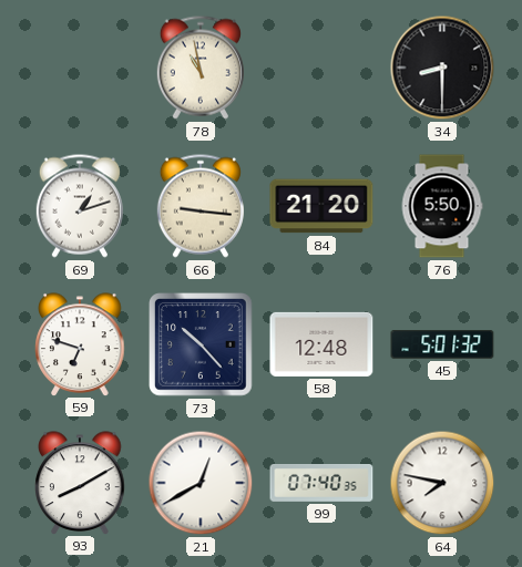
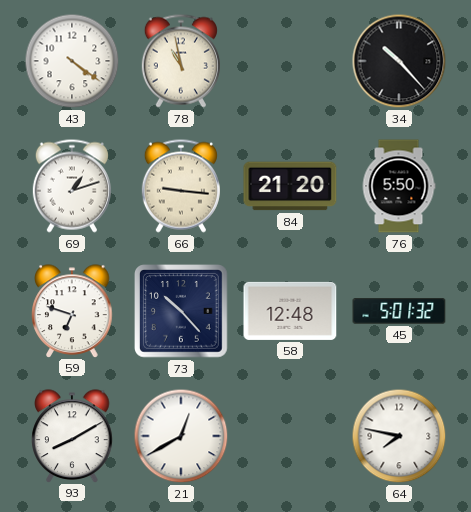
43: none -> 4:21
34: 8:30 -> 10:23
99: 07:40 -> none
